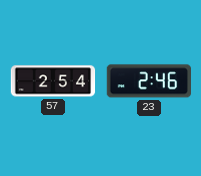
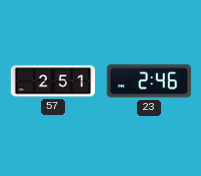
57: 2:54 -> 2:51
